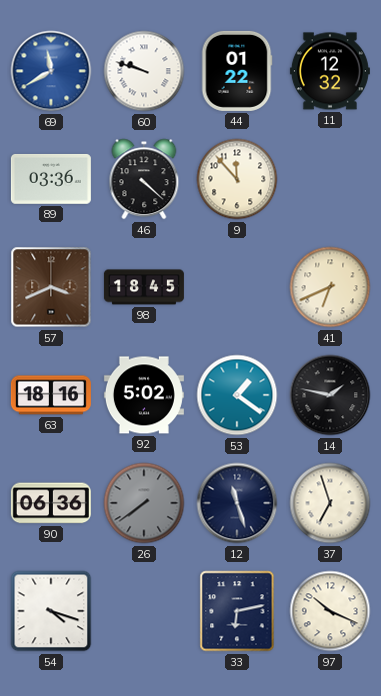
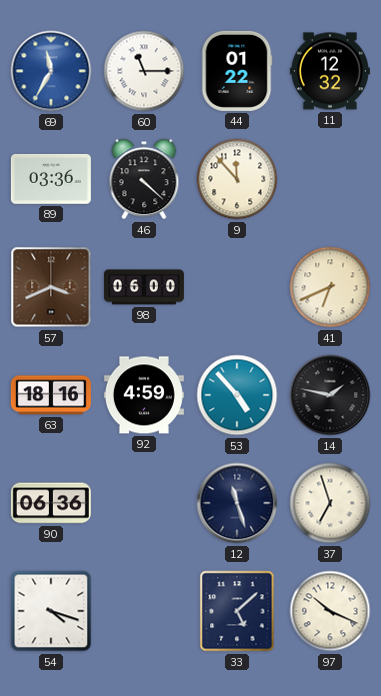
69: 11:40 -> 11:35
60: 9:48 -> 11:15
98: 18:45 -> 06:00
92: 5:02 -> 4:59
53: 1:21 -> 4:53
26: 7:39 -> none
33: 6:13 -> 5:08
